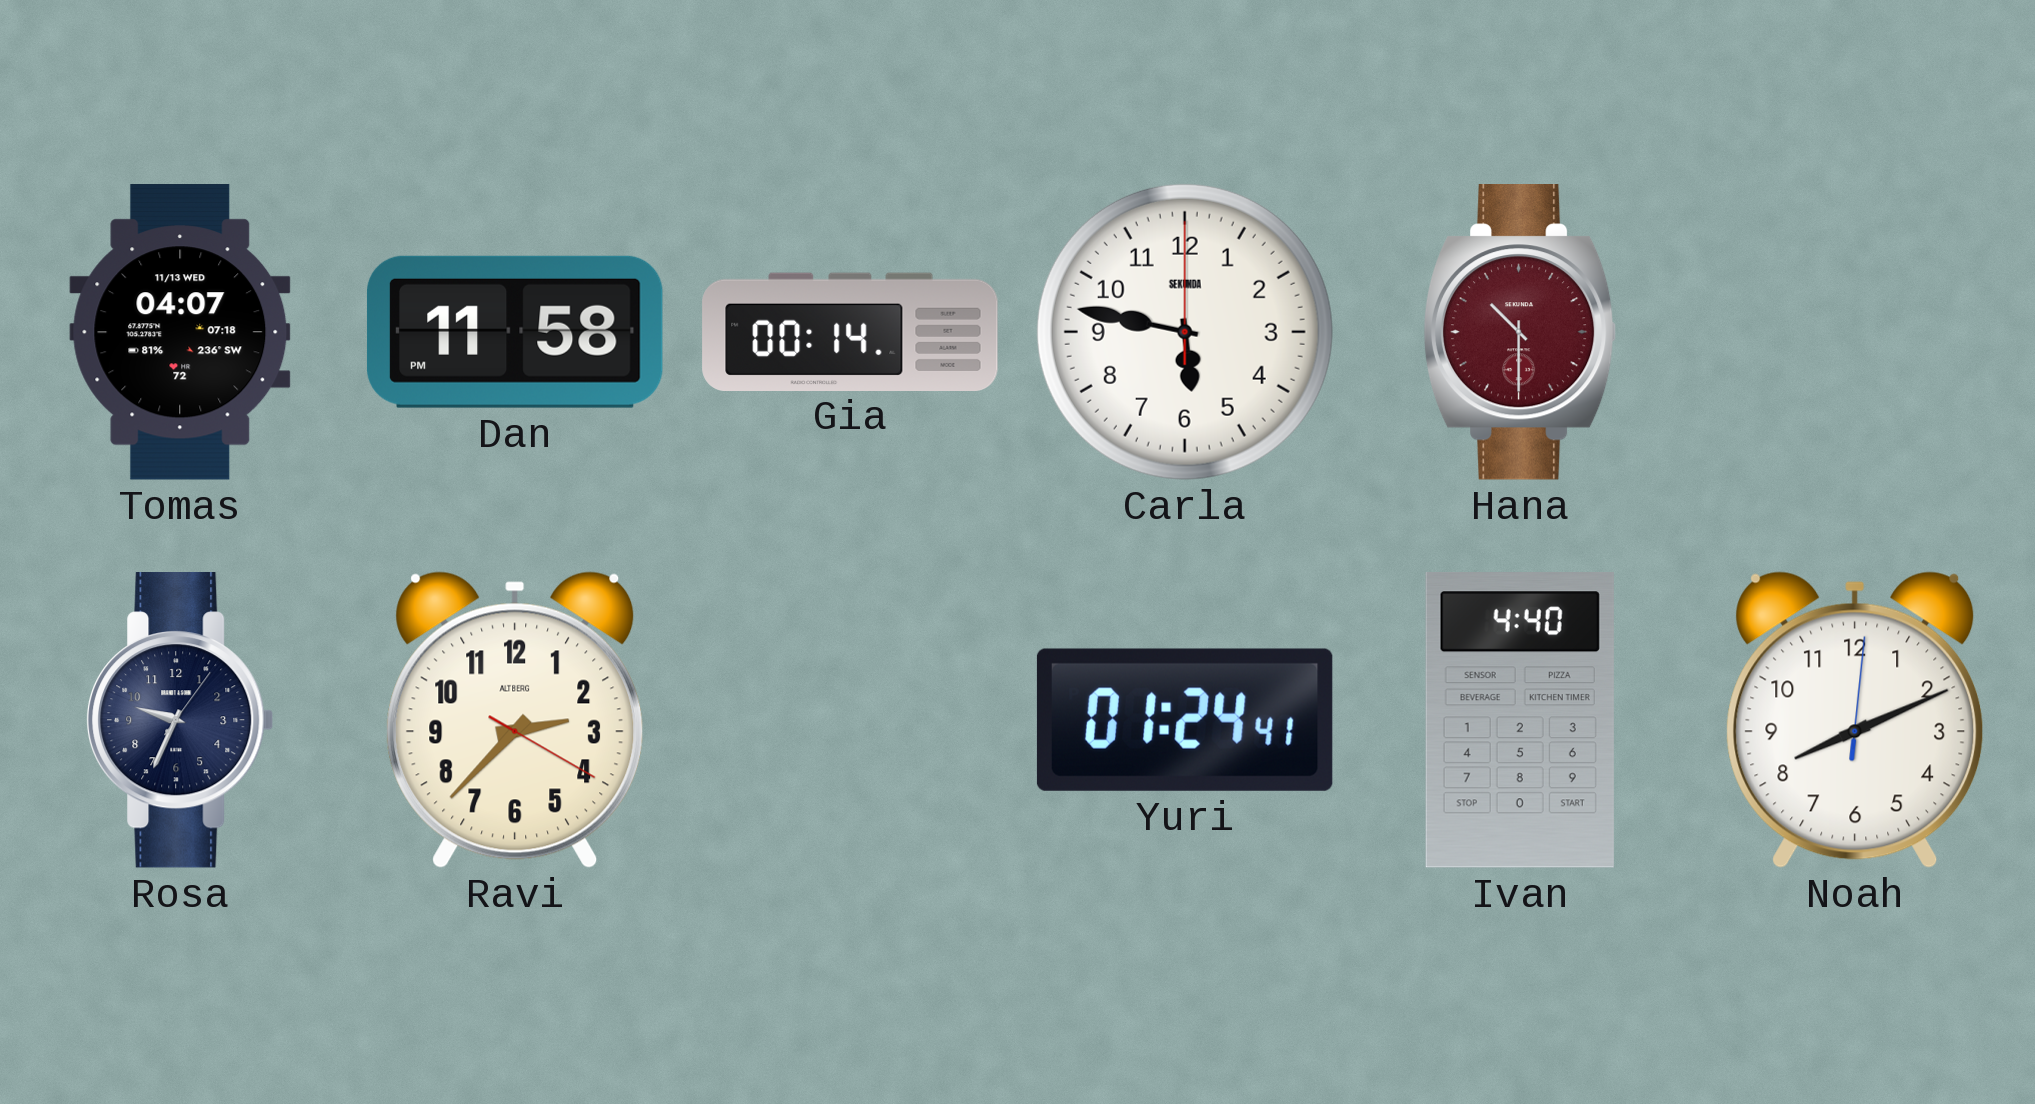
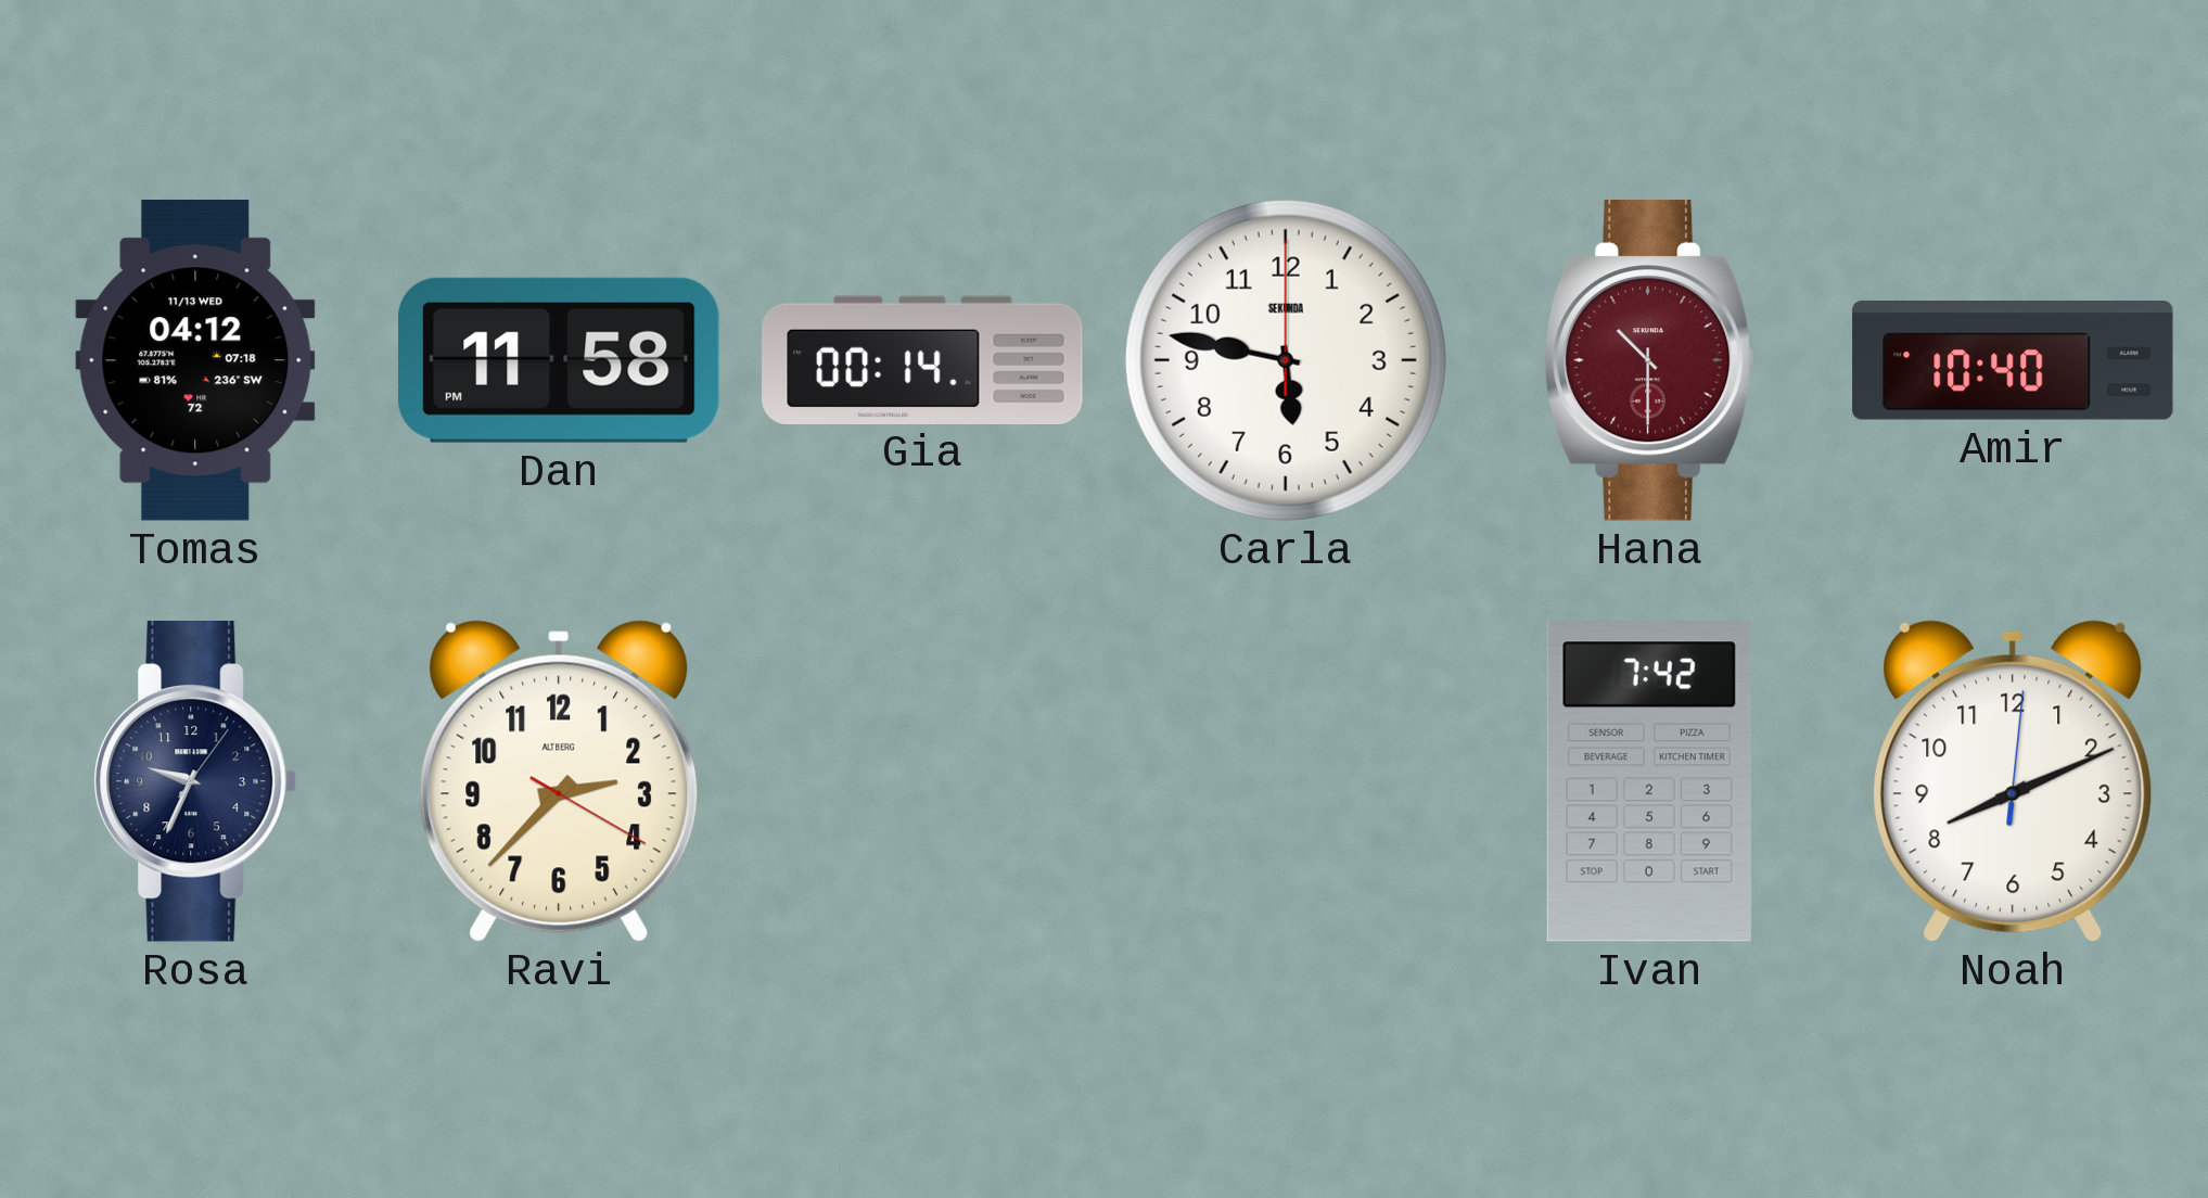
Tomas: 04:07 -> 04:12
Amir: none -> 10:40
Yuri: 01:24 -> none
Ivan: 4:40 -> 7:42
